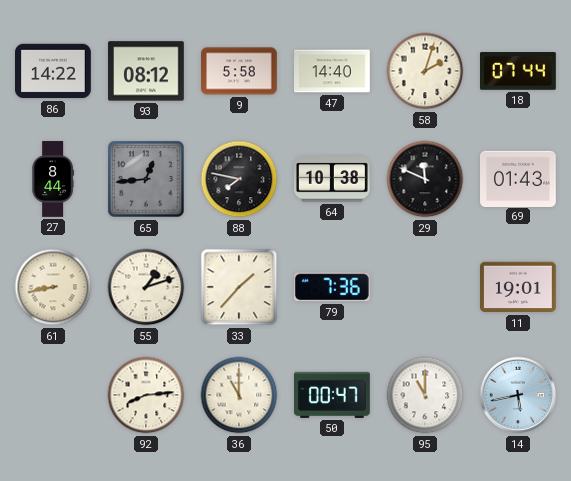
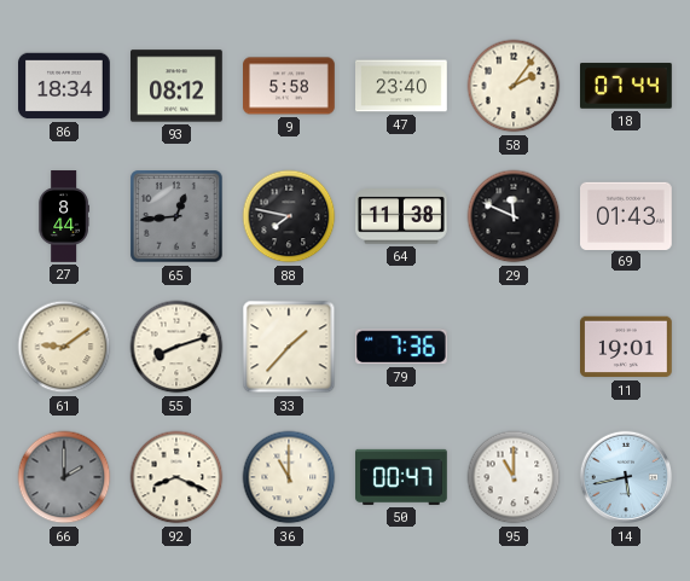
86: 14:22 -> 18:34
47: 14:40 -> 23:40
58: 2:03 -> 2:06
64: 10:38 -> 11:38
61: 8:43 -> 9:09
55: 1:12 -> 8:12
66: none -> 2:00
92: 8:14 -> 8:19
